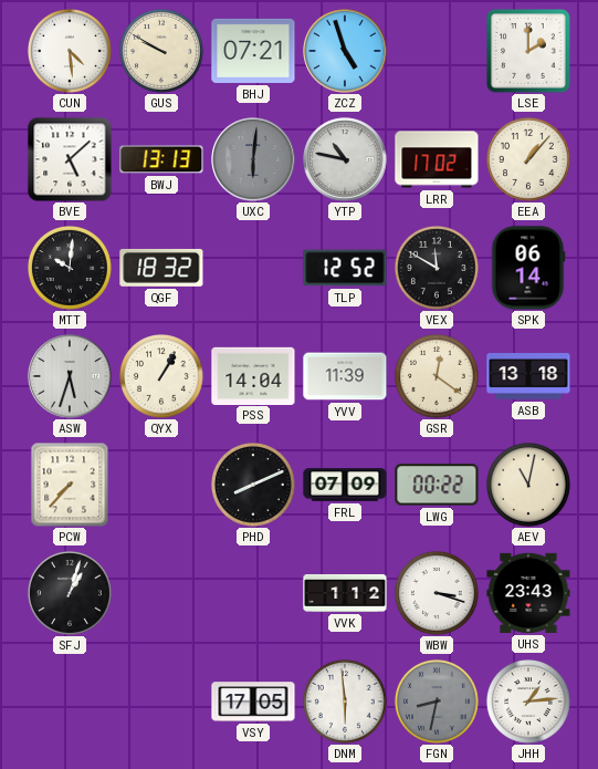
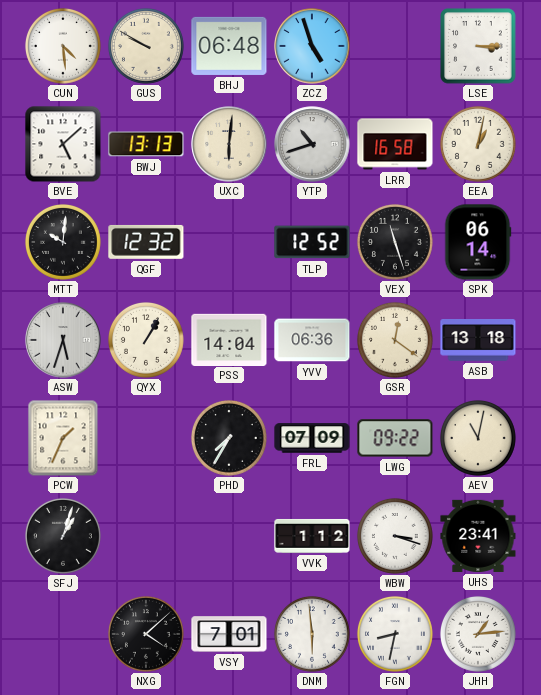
BHJ: 07:21 -> 06:48
LSE: 2:00 -> 3:15
UXC dial: grey -> cream
YTP: 10:47 -> 10:42
LRR: 17:02 -> 16:58
EEA: 1:07 -> 1:02
QGF: 18:32 -> 12:32
VEX: 11:50 -> 11:27
YVV: 11:39 -> 06:36
PCW: 7:37 -> 1:34
PHD: 8:11 -> 7:35
LWG: 00:22 -> 09:22
UHS: 23:43 -> 23:41
NXG: none -> 4:08
VSY: 17:05 -> 7:01
FGN dial: grey -> white
